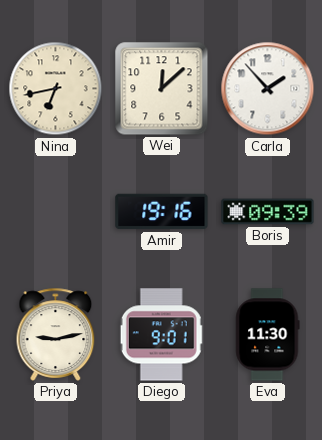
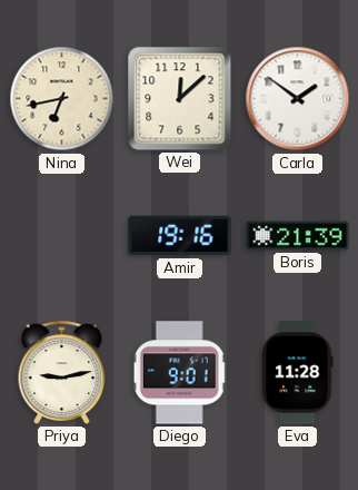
Carla: 1:53 -> 1:51
Boris: 09:39 -> 21:39
Eva: 11:30 -> 11:28
